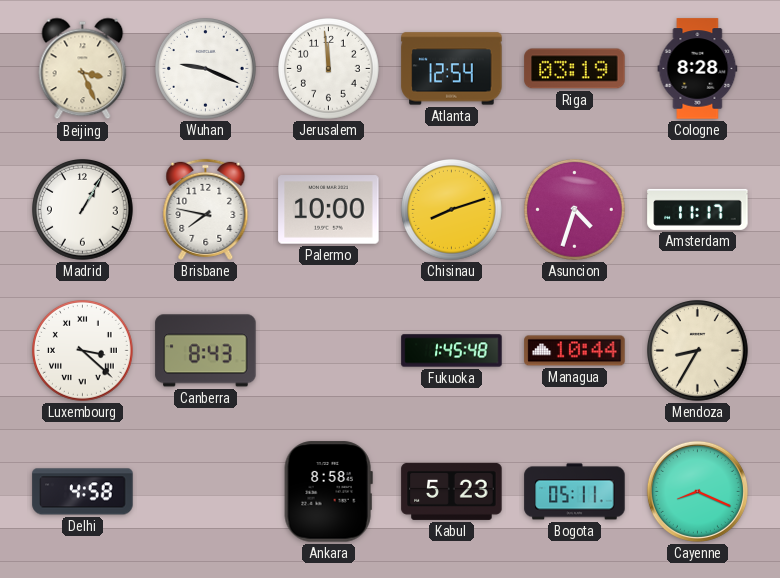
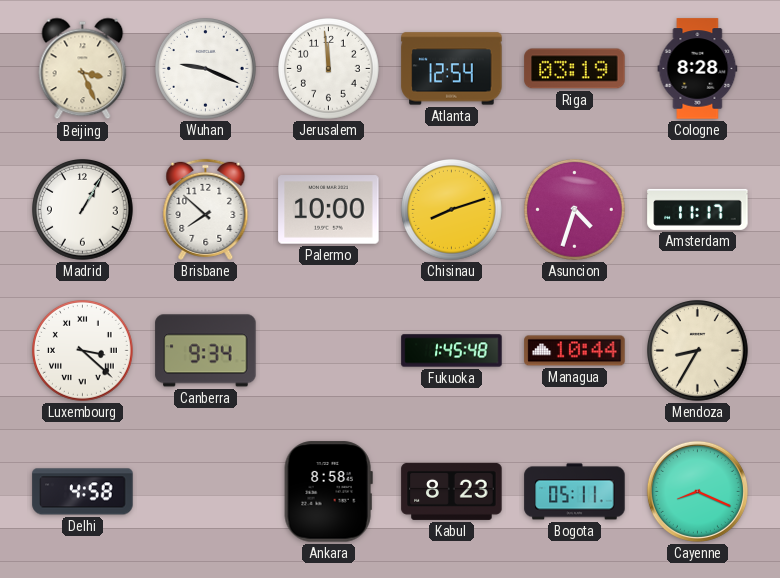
Brisbane: 7:47 -> 7:52
Canberra: 8:43 -> 9:34
Kabul: 5:23 -> 8:23
